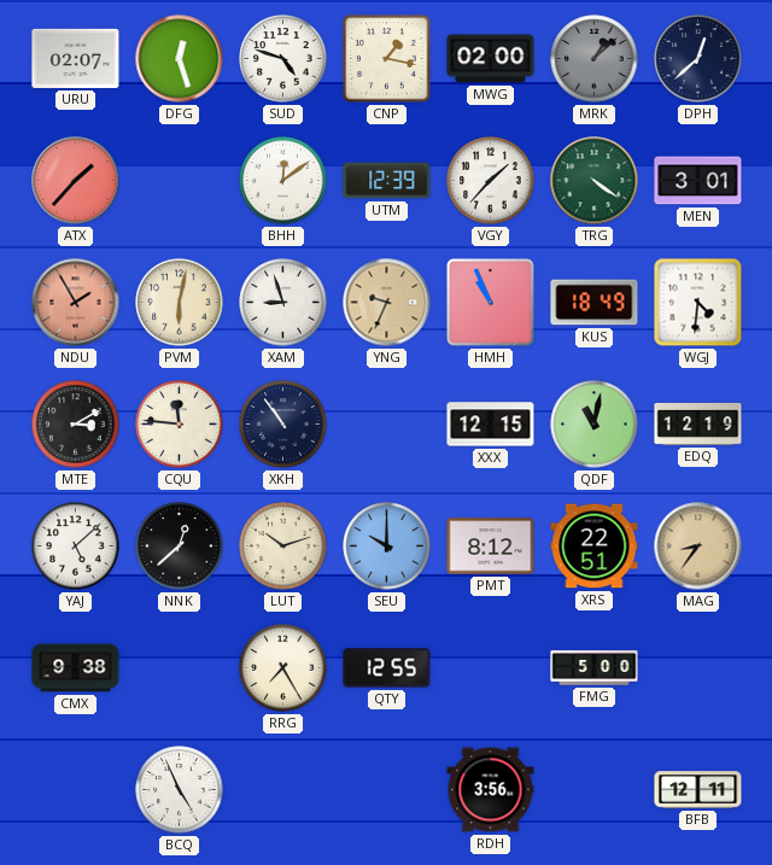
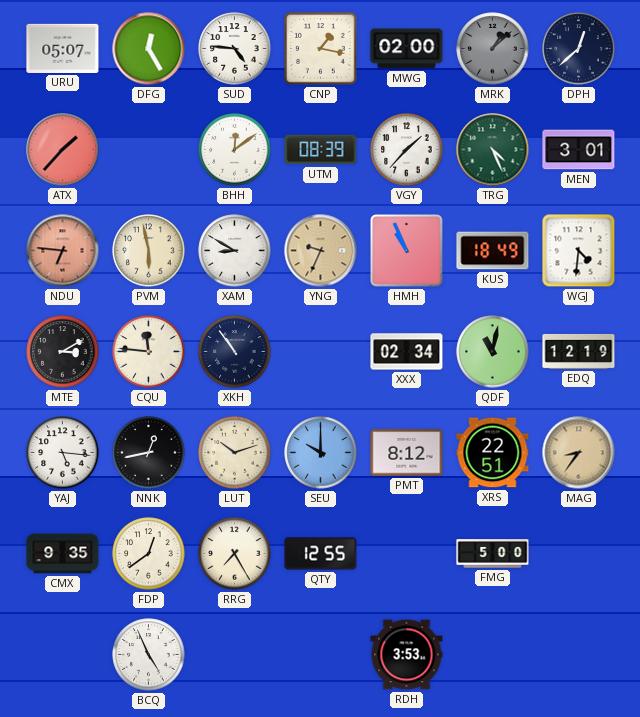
URU: 02:07 -> 05:07
DFG: 12:27 -> 12:25
SUD: 4:48 -> 4:46
UTM: 12:39 -> 08:39
TRG: 4:21 -> 4:26
NDU: 1:55 -> 6:46
PVM: 6:02 -> 5:58
XAM: 8:57 -> 8:50
XXX: 12:15 -> 02:34
YAJ: 5:08 -> 5:16
NNK: 12:38 -> 12:43
CMX: 9:38 -> 9:35
FDP: none -> 12:39
RDH: 3:56 -> 3:53
BFB: 12:11 -> none
